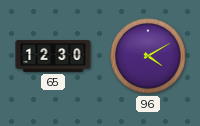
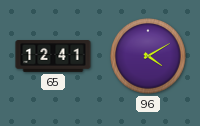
65: 12:30 -> 12:41
